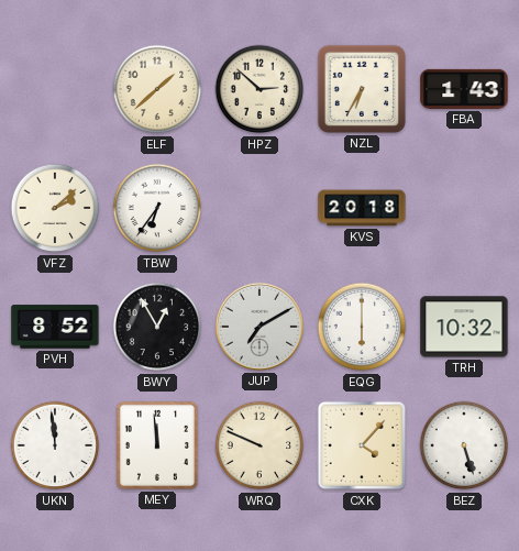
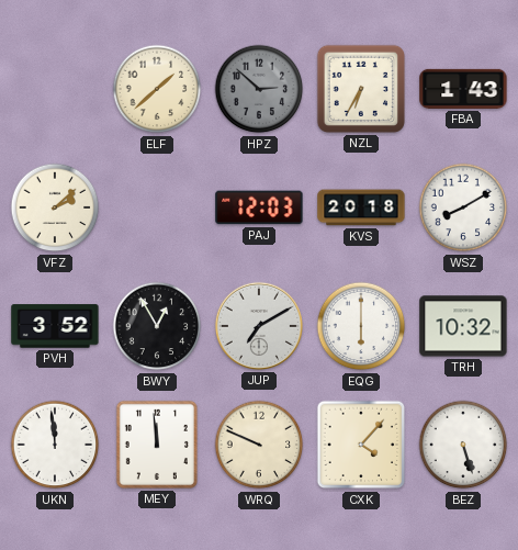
HPZ dial: cream -> grey
TBW: 6:36 -> none
PAJ: none -> 12:03
WSZ: none -> 8:10
PVH: 8:52 -> 3:52
